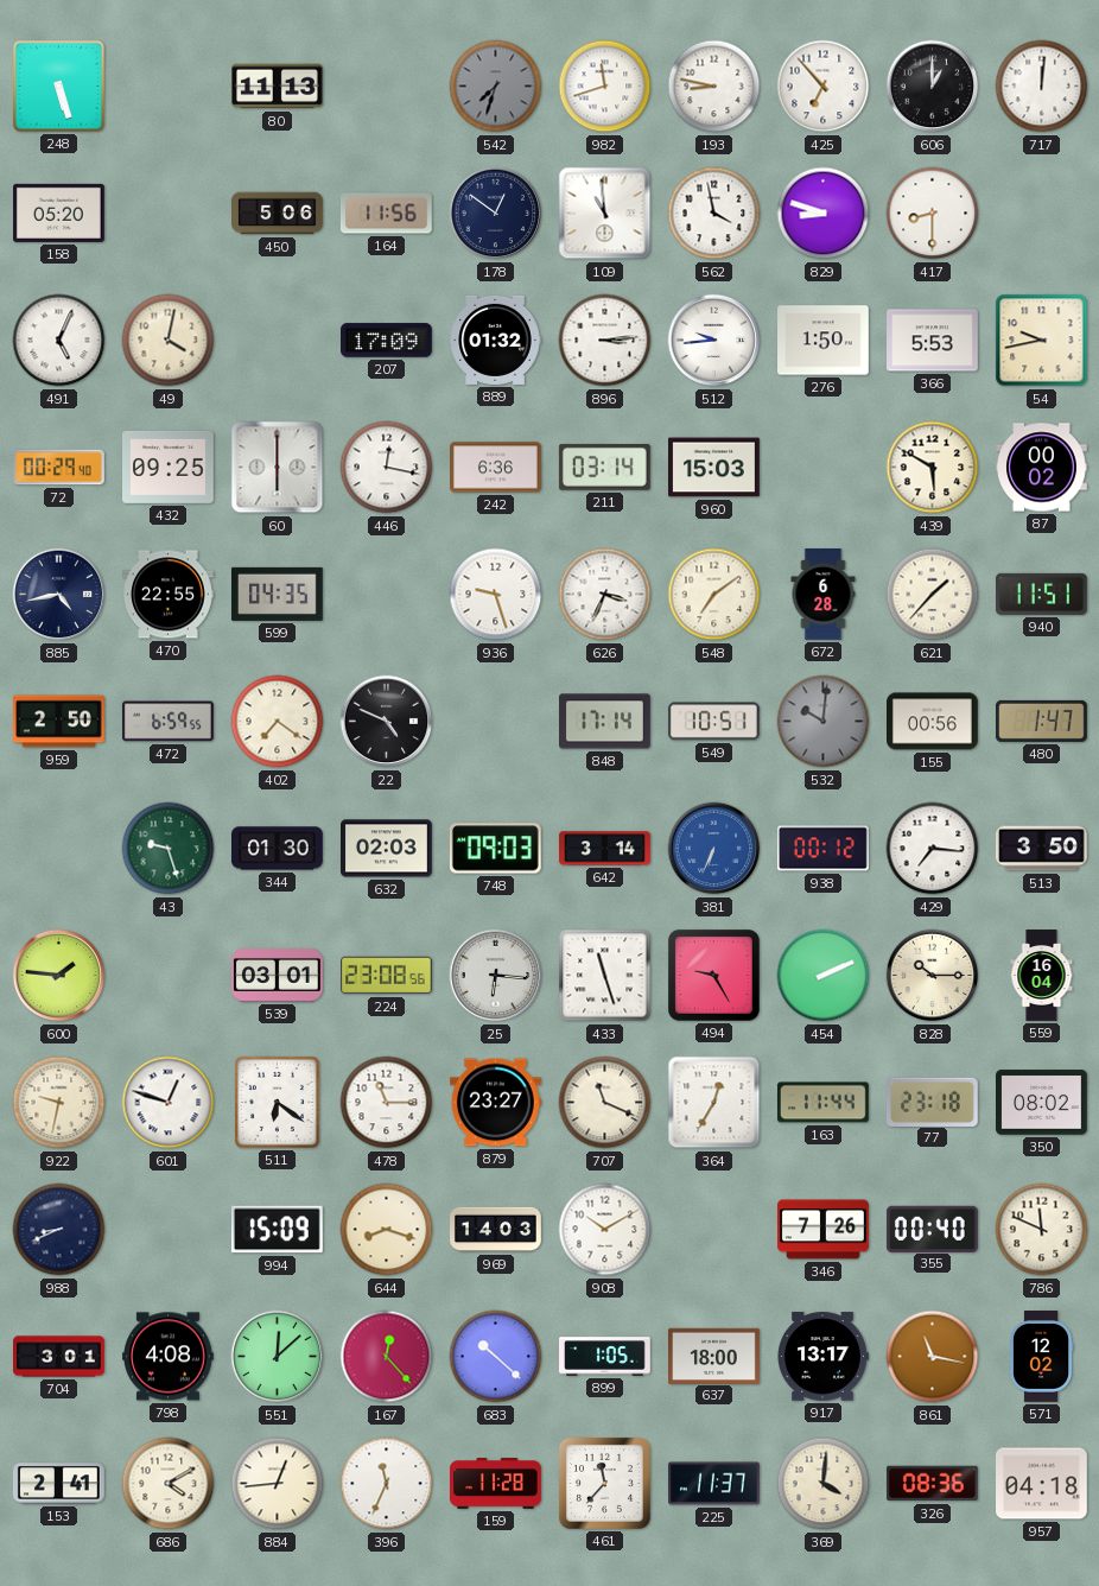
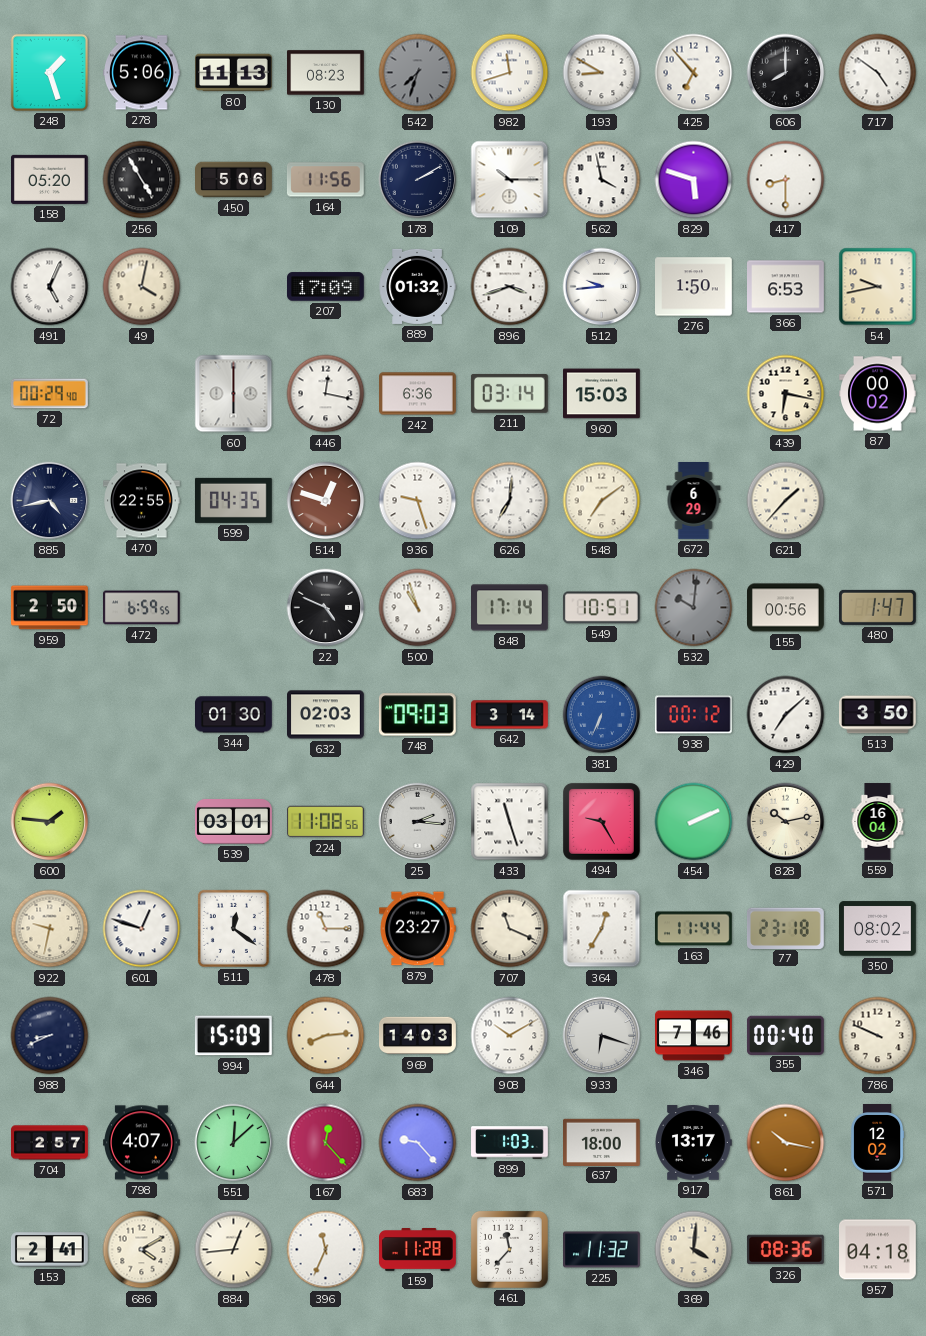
248: 5:27 -> 1:27
278: none -> 5:06
130: none -> 08:23
193: 8:47 -> 8:50
606: 1:00 -> 8:00
717: 12:01 -> 4:51
256: none -> 4:55
178: 12:51 -> 2:10
109: 10:59 -> 10:15
829: 8:48 -> 5:48
896: 3:14 -> 3:42
366: 5:53 -> 6:53
432: 09:25 -> none
439: 5:50 -> 6:17
514: none -> 12:48
626: 3:34 -> 7:01
672: 6:28 -> 6:29
940: 11:51 -> none
402: 7:21 -> none
500: none -> 10:57
43: 9:27 -> none
429: 7:16 -> 7:08
224: 23:08 -> 11:08
25: 6:16 -> 2:16
828: 10:15 -> 10:13
511: 6:21 -> 12:21
644: 8:18 -> 8:14
933: none -> 6:18
346: 7:26 -> 7:46
786: 11:49 -> 9:49
704: 3:01 -> 2:57
798: 4:08 -> 4:07
683: 10:22 -> 9:23
899: 1:05 -> 1:03
861: 11:17 -> 10:17
225: 11:37 -> 11:32
